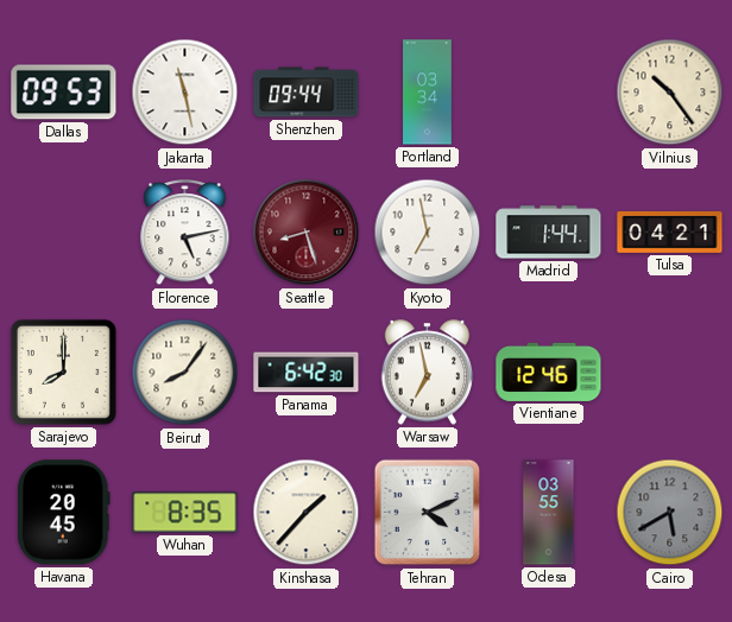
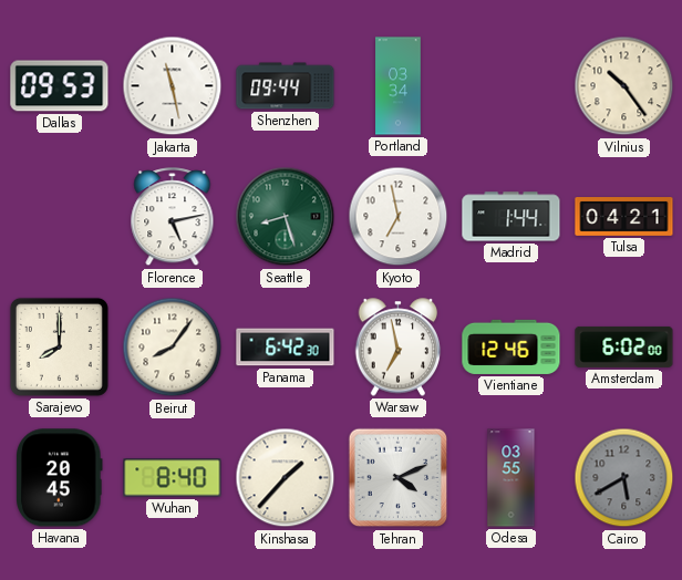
Seattle dial: burgundy -> green
Amsterdam: none -> 6:02
Wuhan: 8:35 -> 8:40
